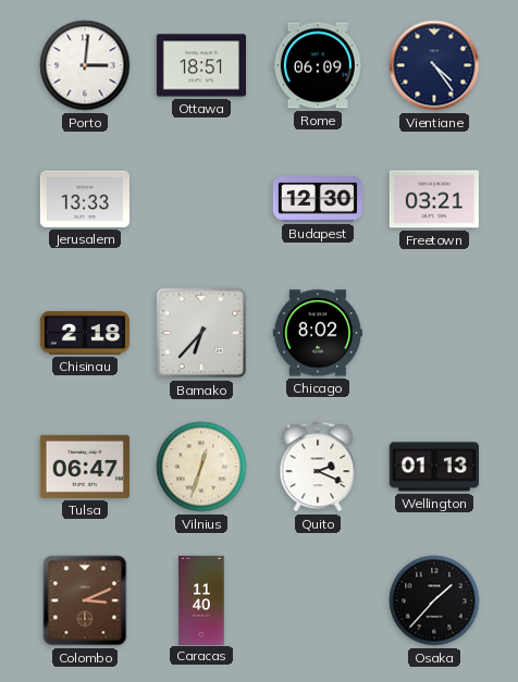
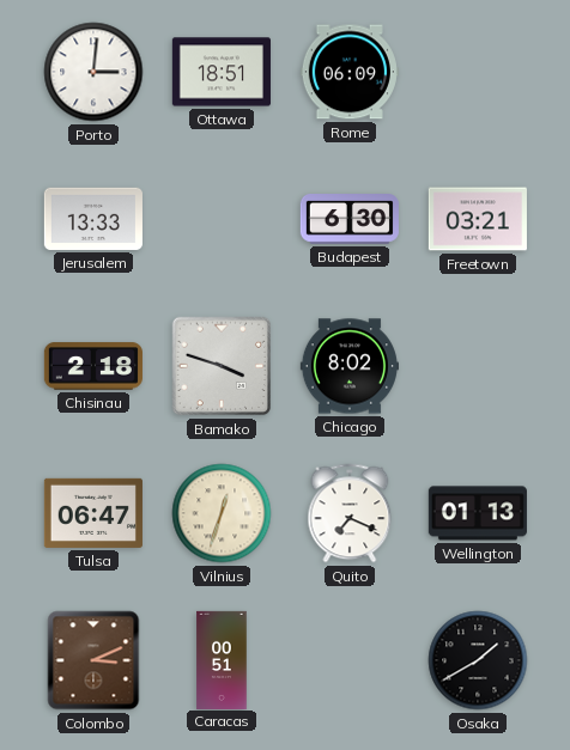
Vientiane: 4:24 -> none
Budapest: 12:30 -> 6:30
Bamako: 6:37 -> 3:48
Quito: 2:19 -> 7:19
Caracas: 11:40 -> 00:51
Osaka: 1:37 -> 1:40
